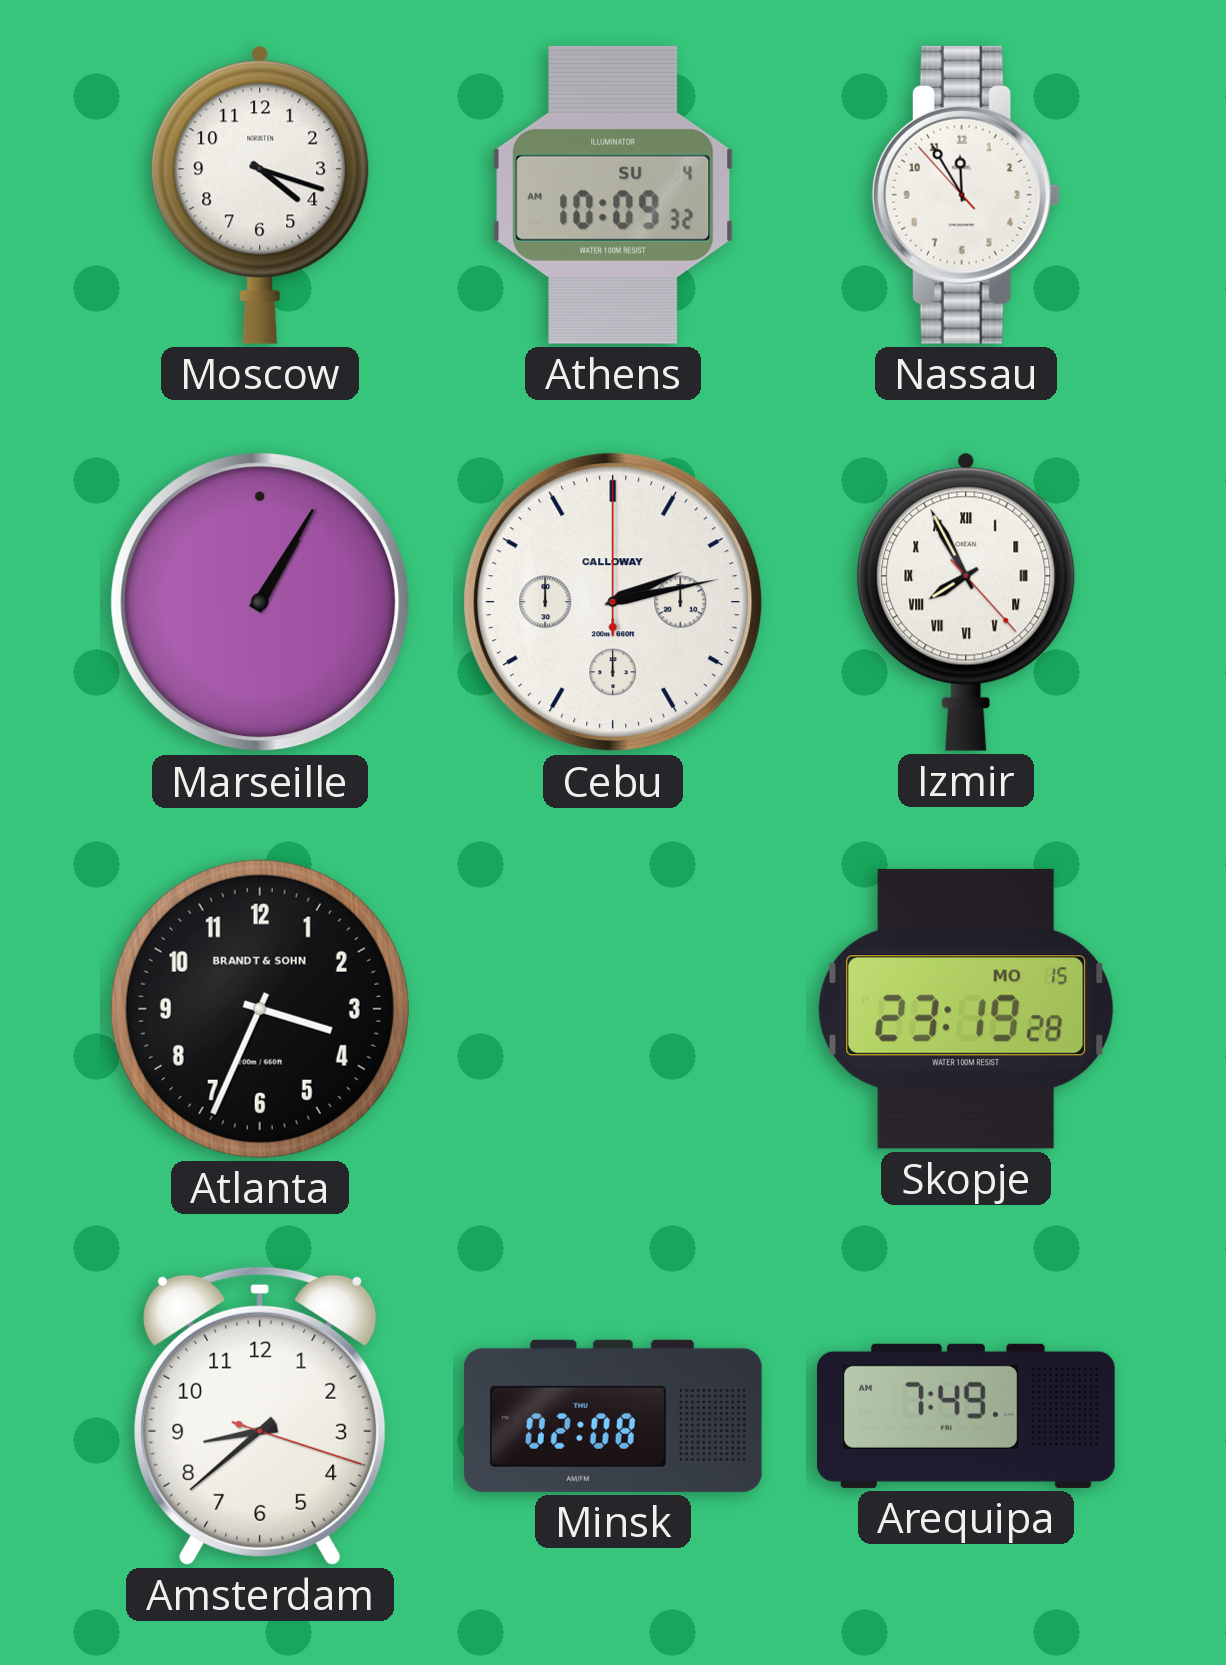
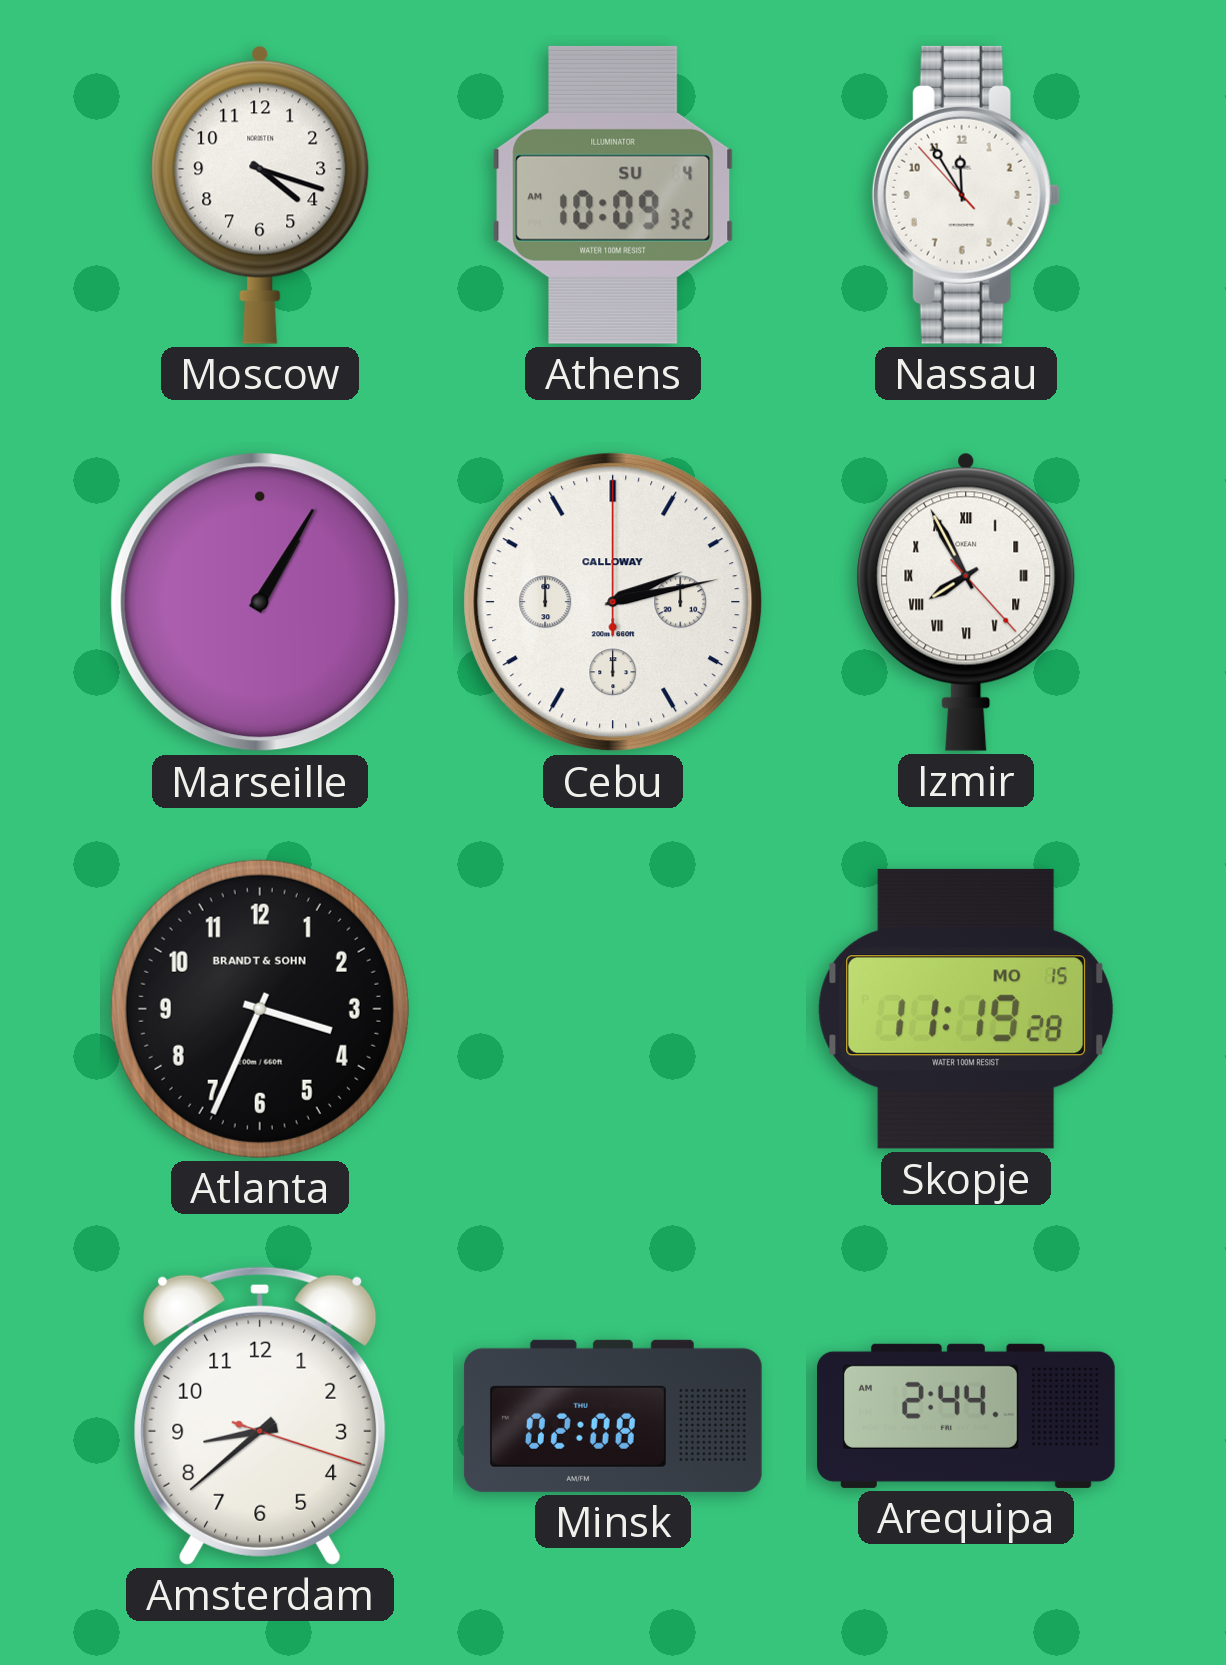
Skopje: 23:19 -> 11:19
Arequipa: 7:49 -> 2:44
